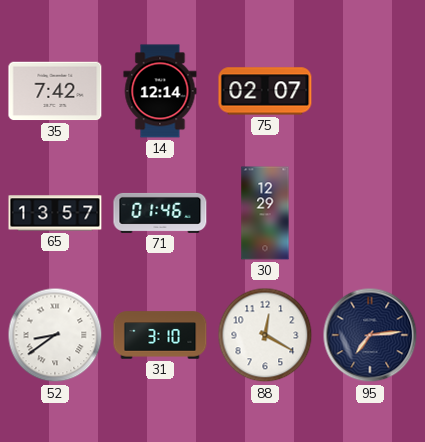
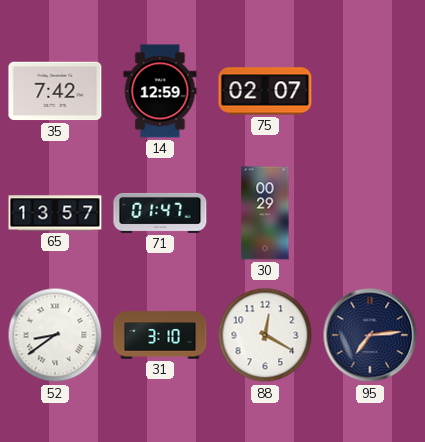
14: 12:14 -> 12:59
71: 01:46 -> 01:47
30: 12:29 -> 00:29
